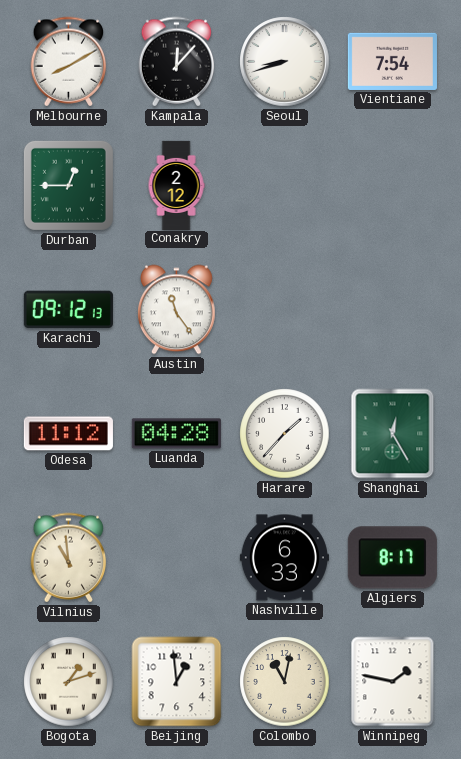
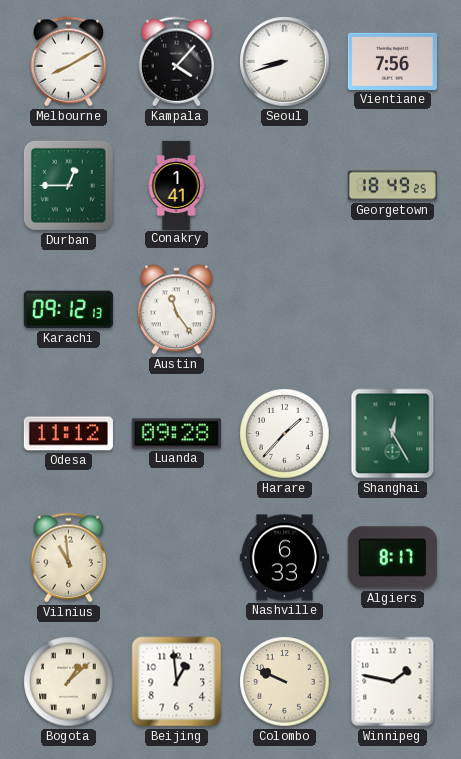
Kampala: 12:07 -> 4:07
Vientiane: 7:54 -> 7:56
Conakry: 2:12 -> 1:41
Georgetown: none -> 18:49
Luanda: 04:28 -> 09:28
Bogota: 1:12 -> 1:08
Colombo: 11:02 -> 9:49
